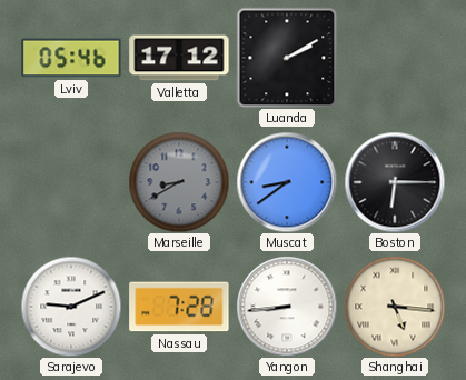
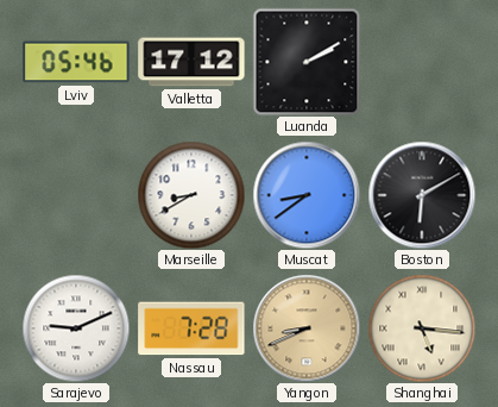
Marseille dial: grey -> white
Boston: 6:15 -> 6:10
Yangon: 8:44 -> 8:41
Yangon dial: white -> champagne
